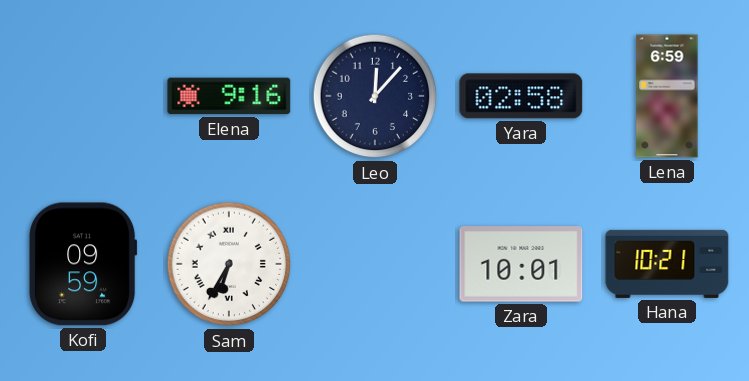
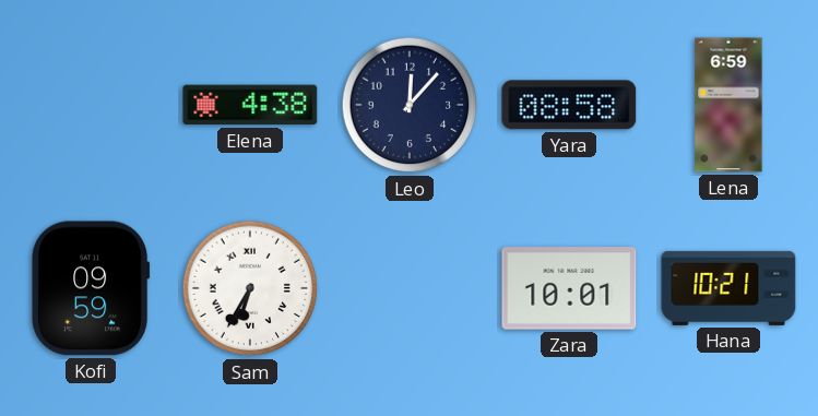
Elena: 9:16 -> 4:38
Yara: 02:58 -> 08:58
